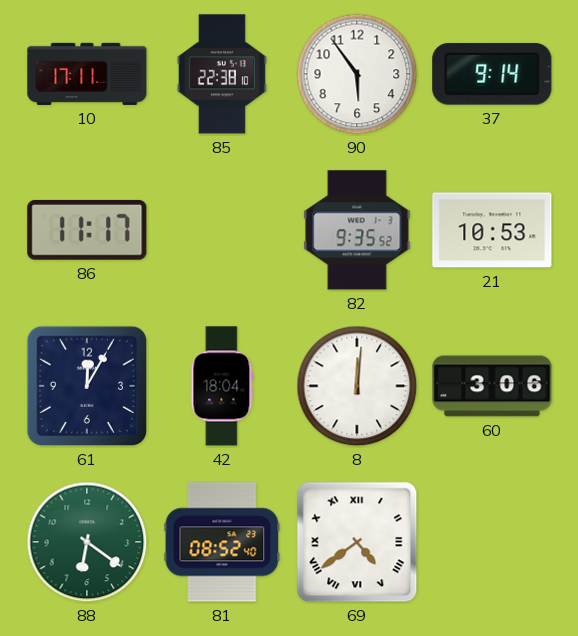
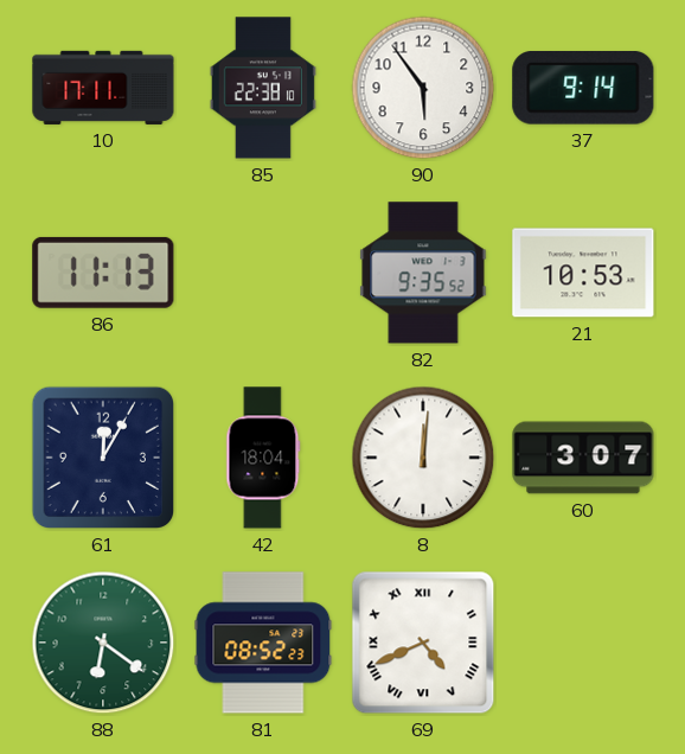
86: 11:17 -> 11:13
60: 3:06 -> 3:07
81: 08:52:40 -> 08:52:23
69: 4:39 -> 4:41
